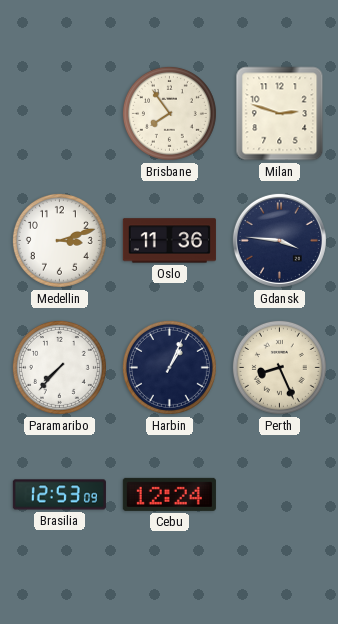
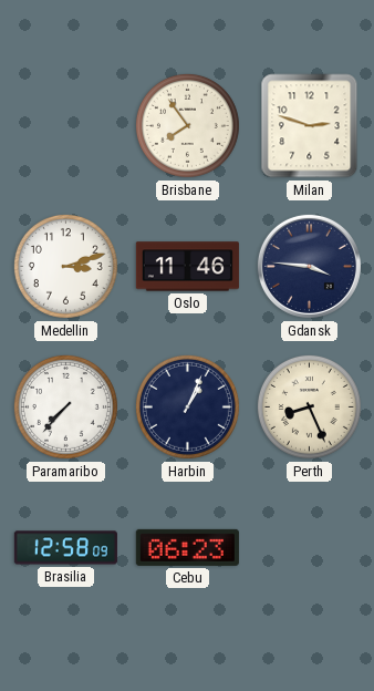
Oslo: 11:36 -> 11:46
Brasilia: 12:53 -> 12:58
Cebu: 12:24 -> 06:23
